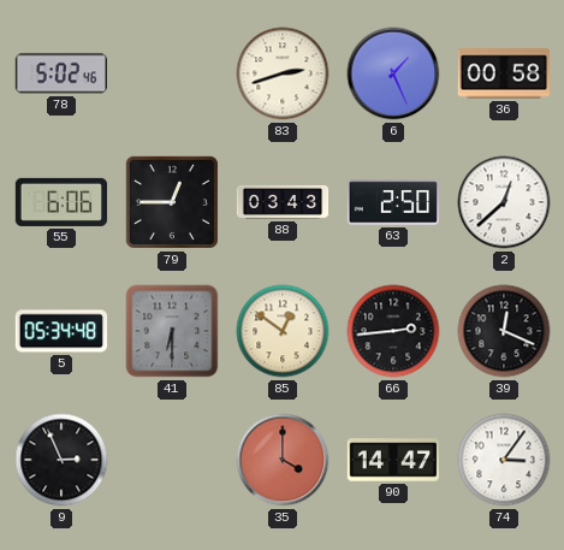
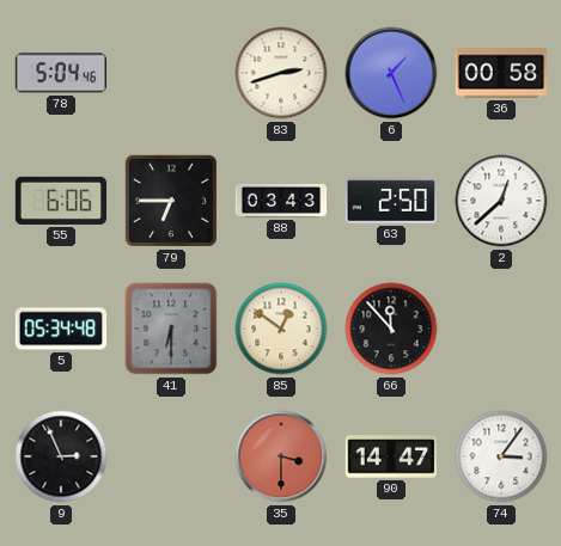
78: 5:02 -> 5:04
79: 12:45 -> 6:45
66: 2:44 -> 11:53
39: 12:19 -> none
35: 4:00 -> 3:30
